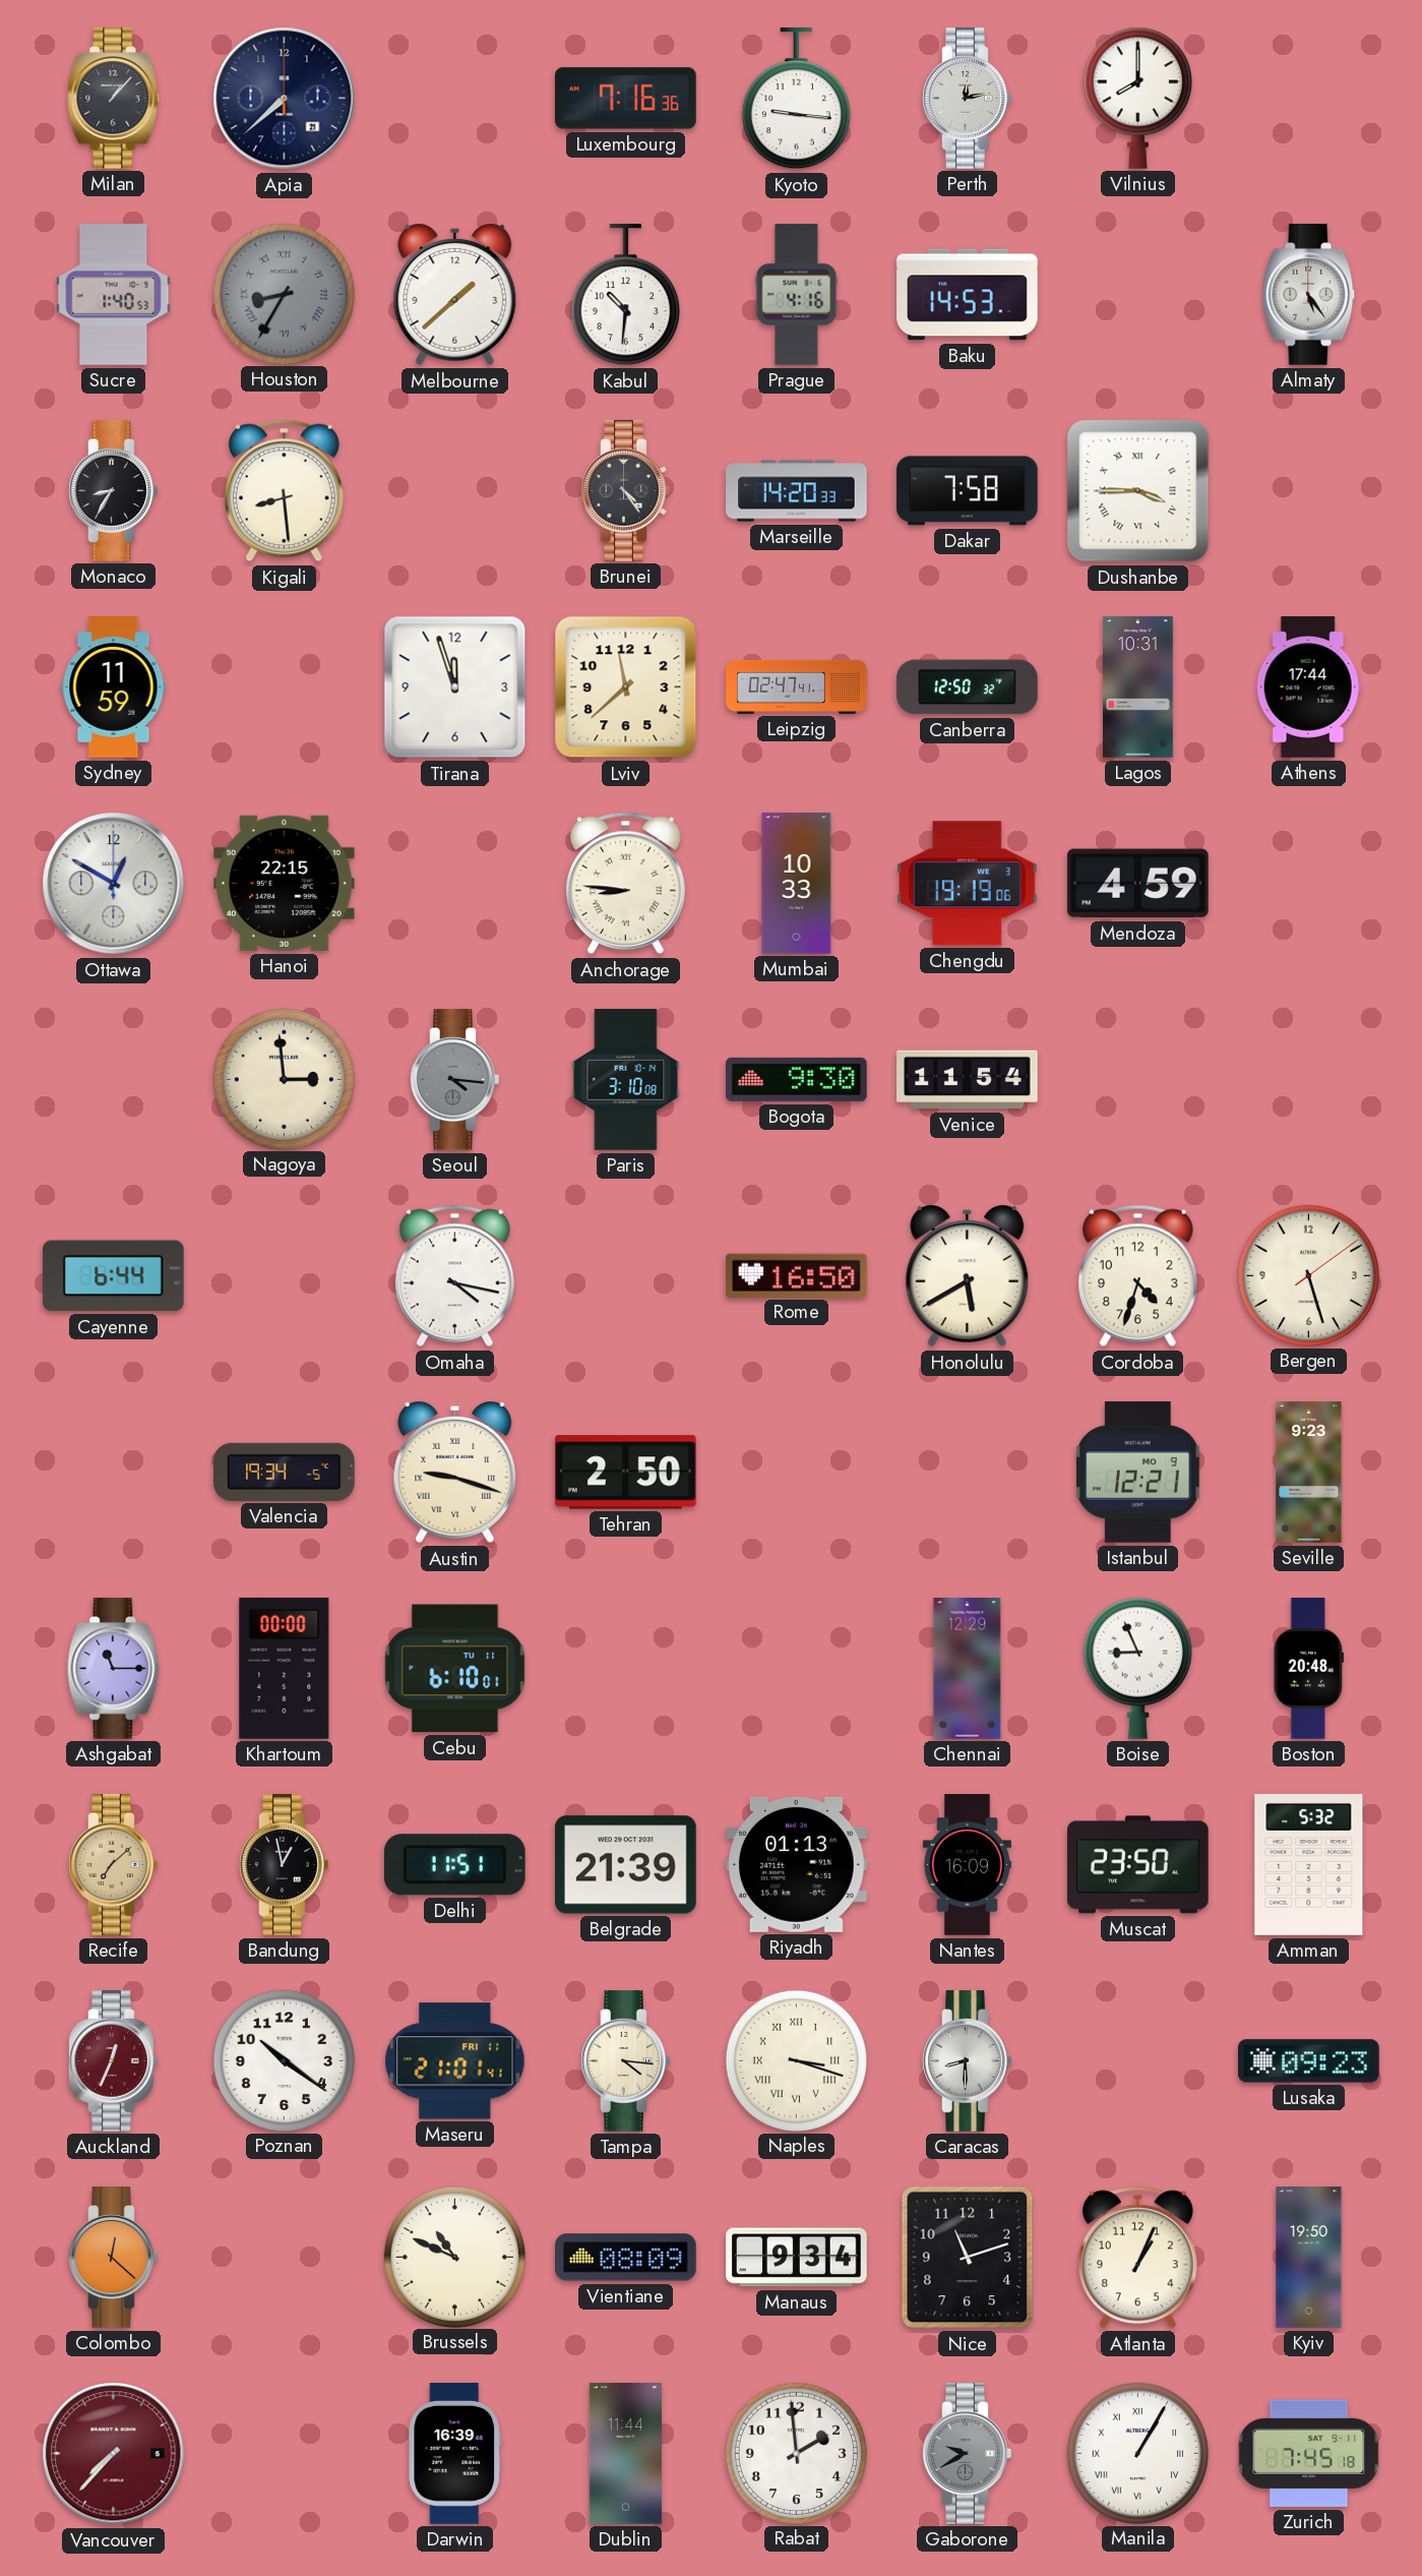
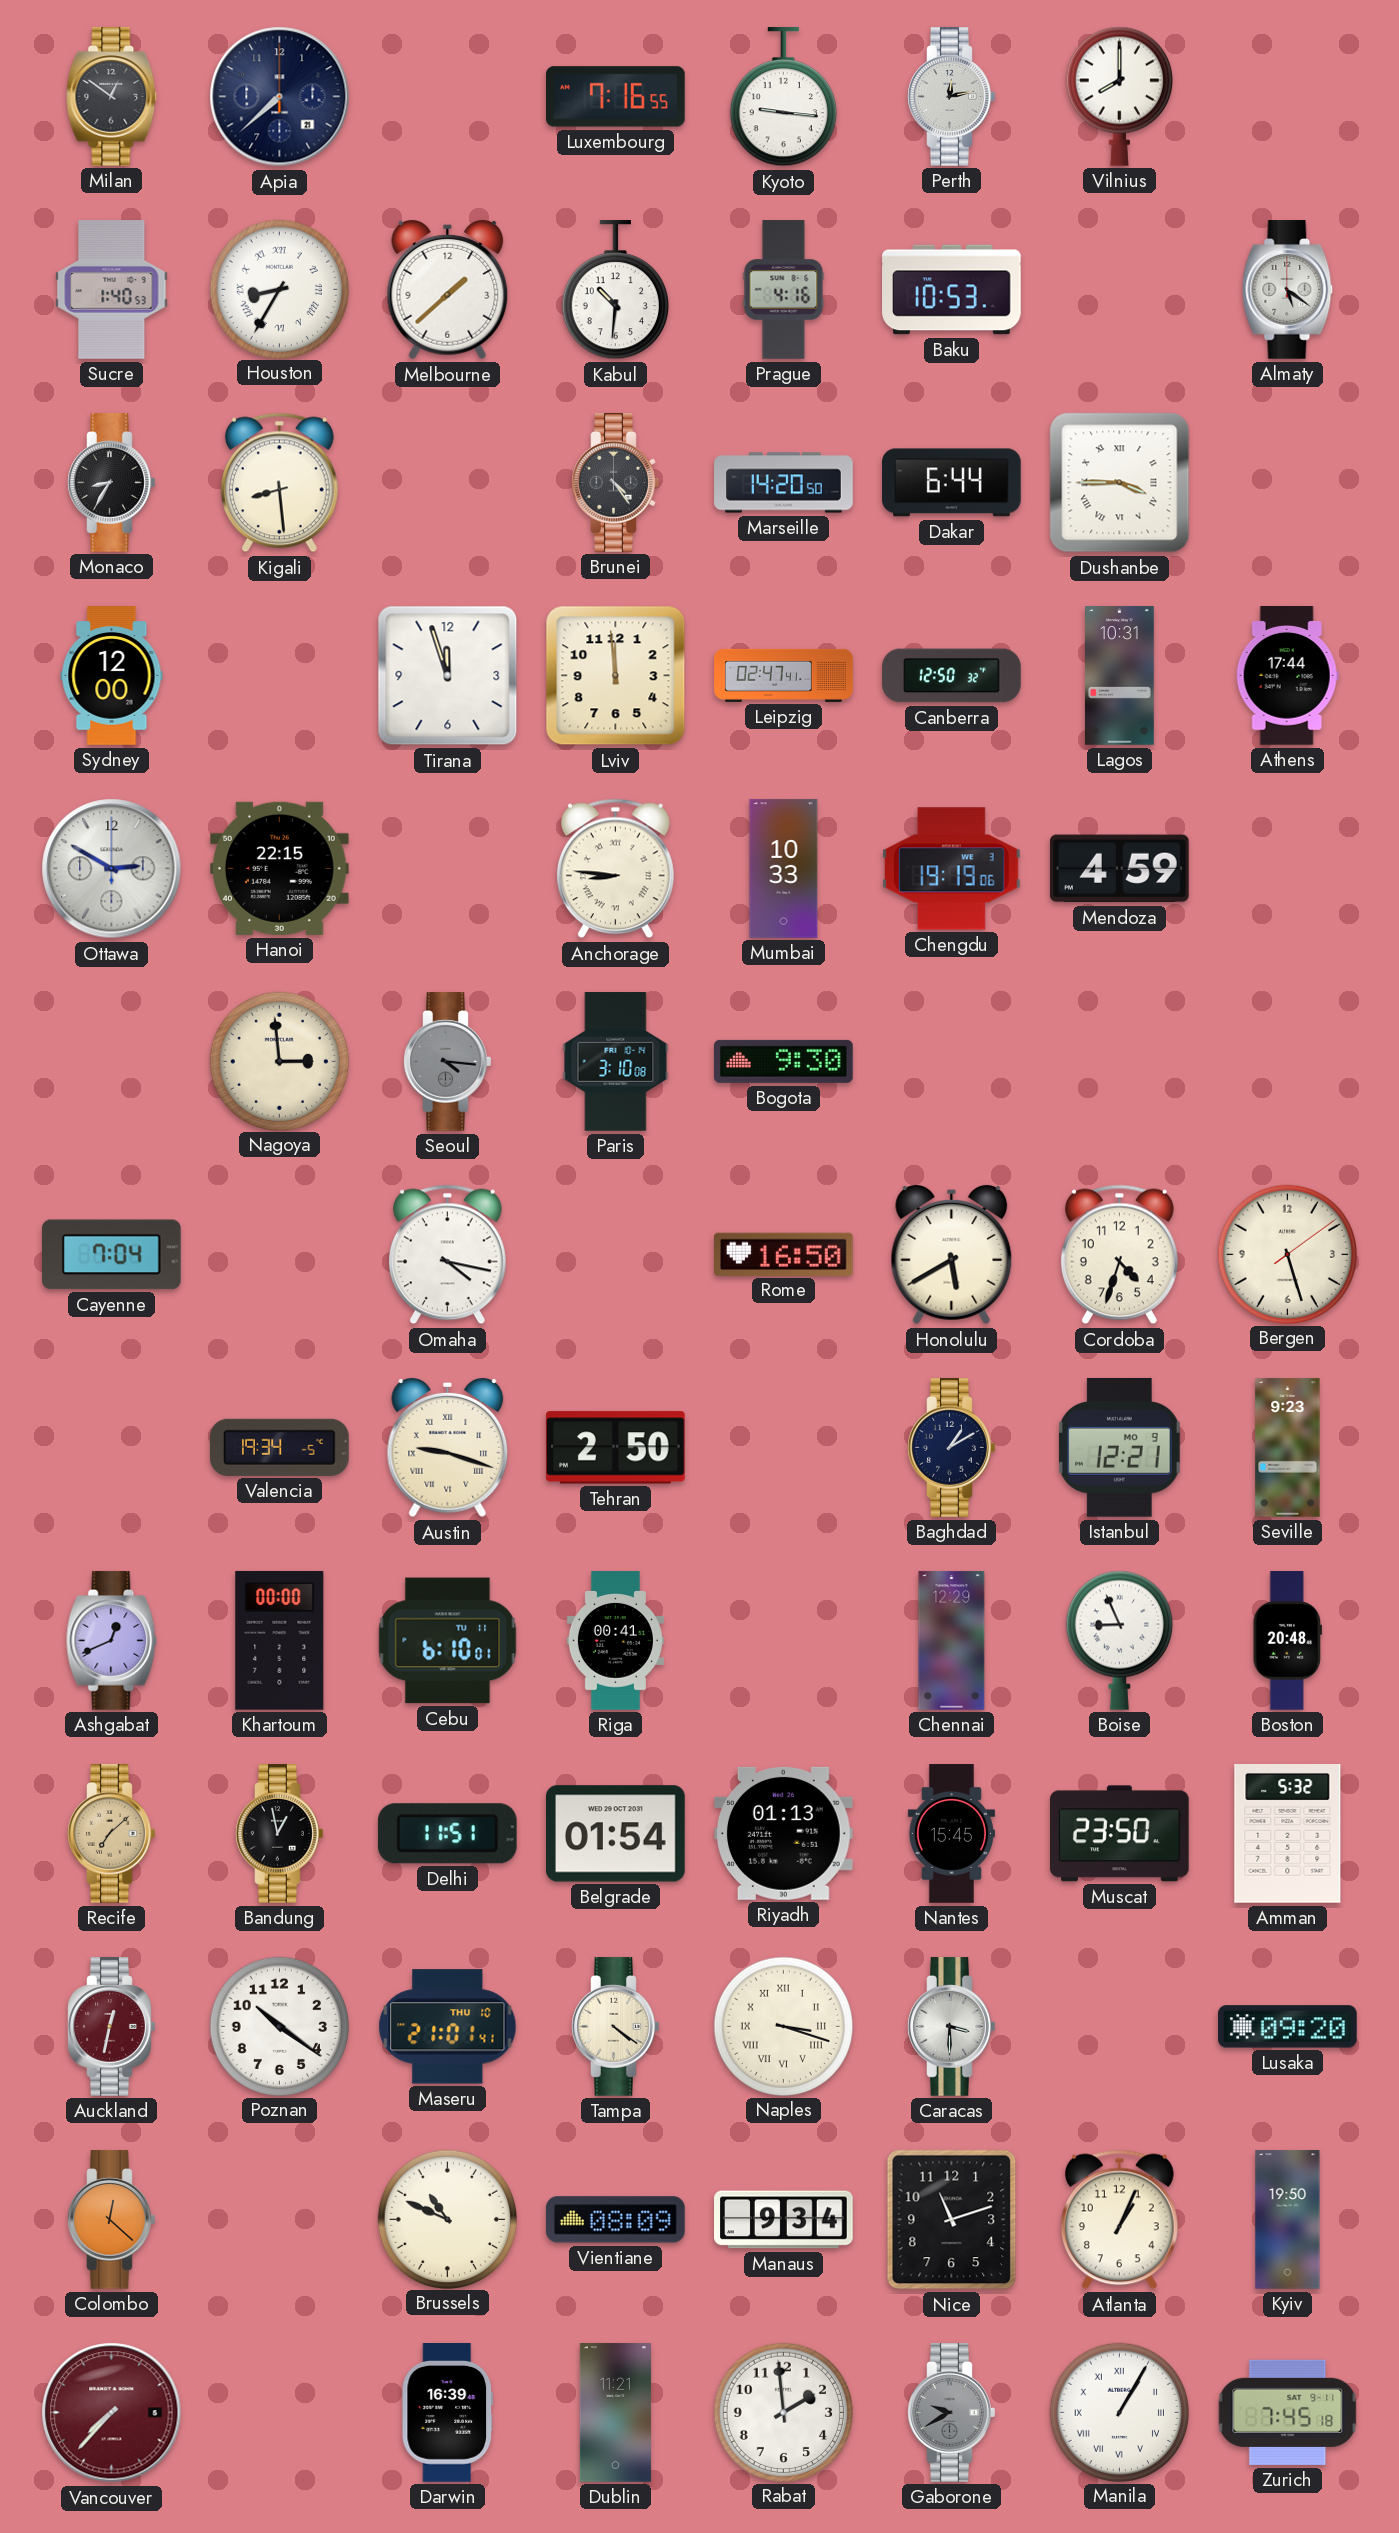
Milan: 1:07 -> 12:51
Luxembourg: 7:16:36 -> 7:16:55
Houston dial: grey -> white
Baku: 14:53 -> 10:53
Almaty: 5:24 -> 5:21
Marseille: 14:20:33 -> 14:20:50
Dakar: 7:58 -> 6:44
Sydney: 11:59 -> 12:00
Lviv: 11:38 -> 11:59
Ottawa: 12:50 -> 2:50
Venice: 11:54 -> none
Cayenne: 6:44 -> 7:04
Baghdad: none -> 1:10
Ashgabat: 11:15 -> 12:41
Riga: none -> 00:41
Belgrade: 21:39 -> 01:54
Nantes: 16:09 -> 15:45
Auckland: 12:34 -> 12:32
Maseru date: FRI 11 -> THU 10
Tampa: 4:16 -> 4:21
Caracas: 8:30 -> 3:30
Lusaka: 09:23 -> 09:20
Dublin: 11:44 -> 11:21
